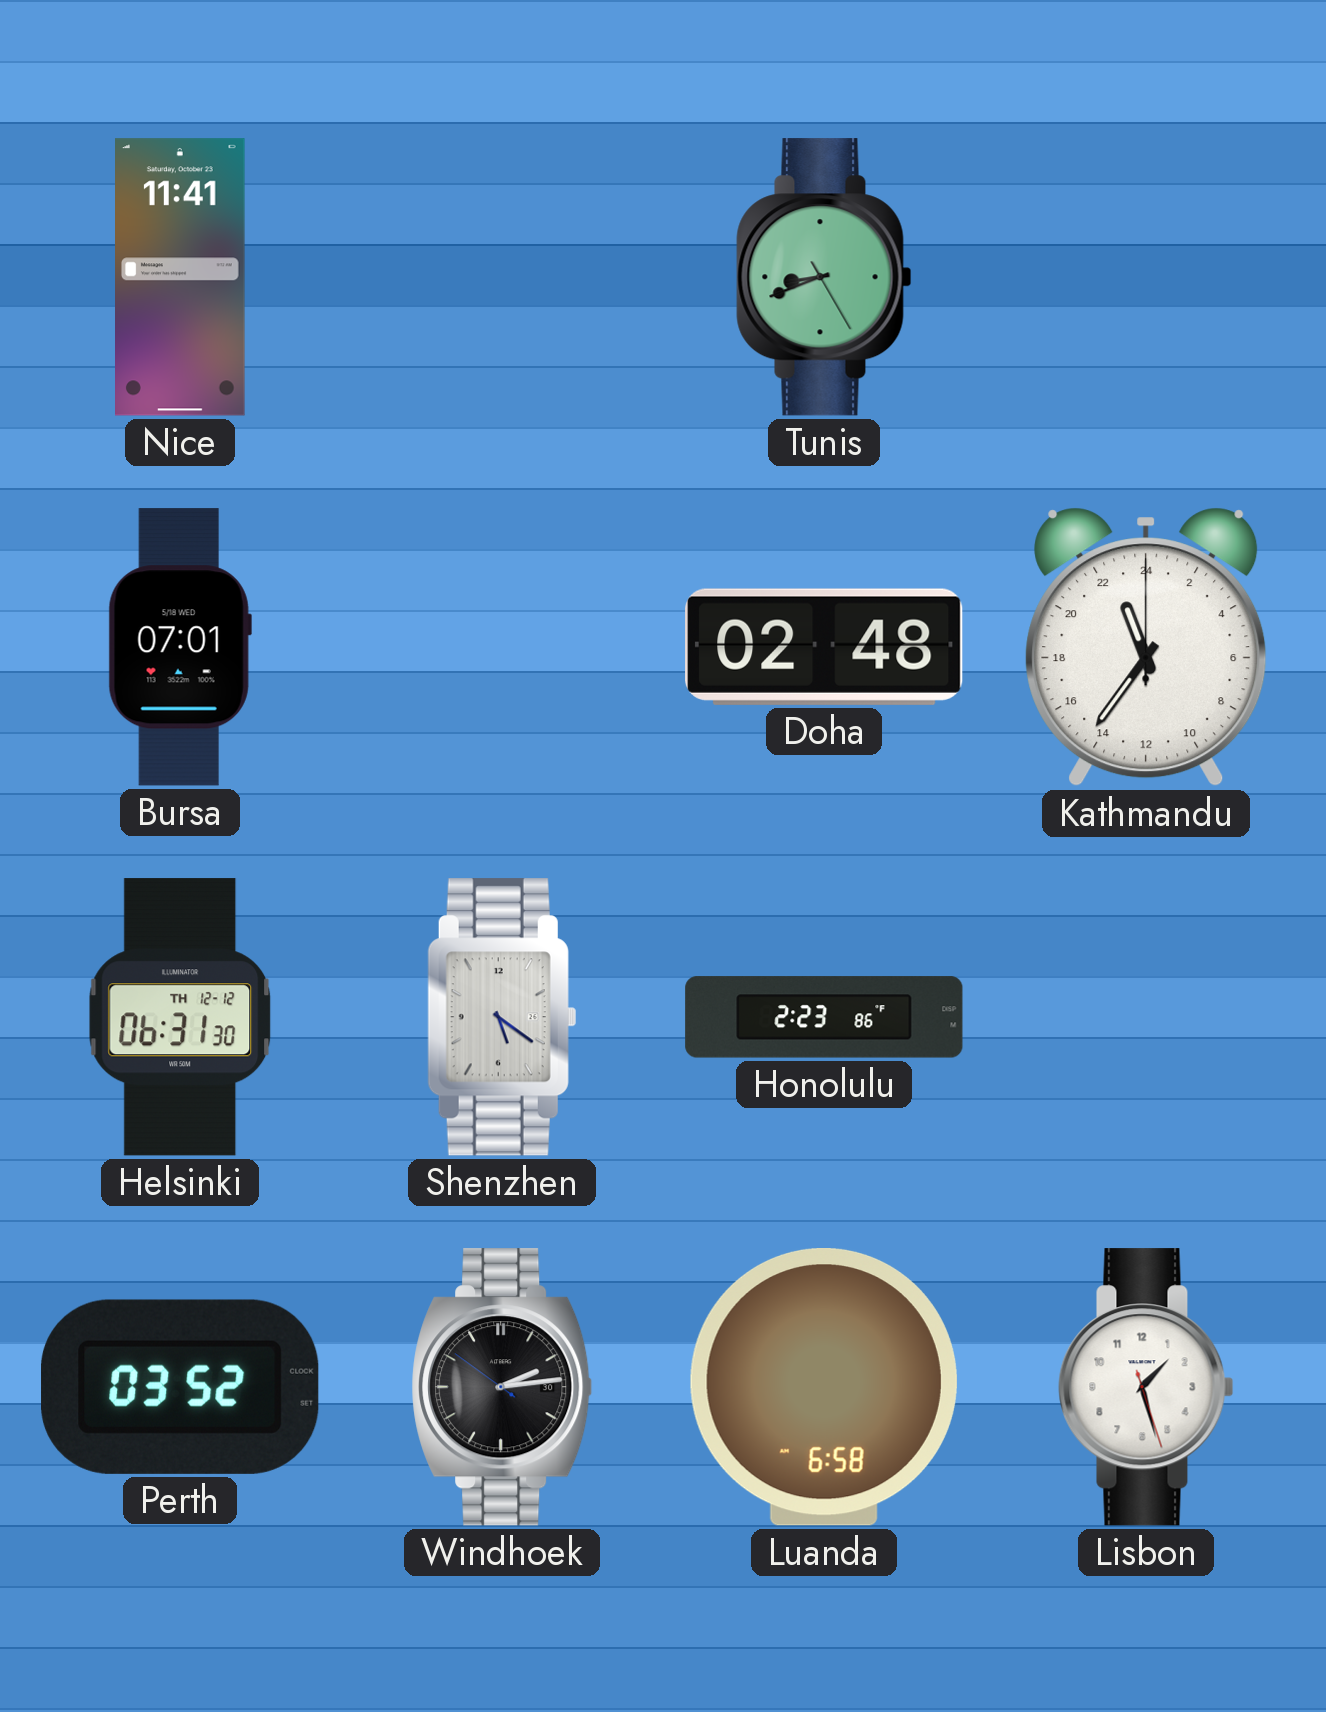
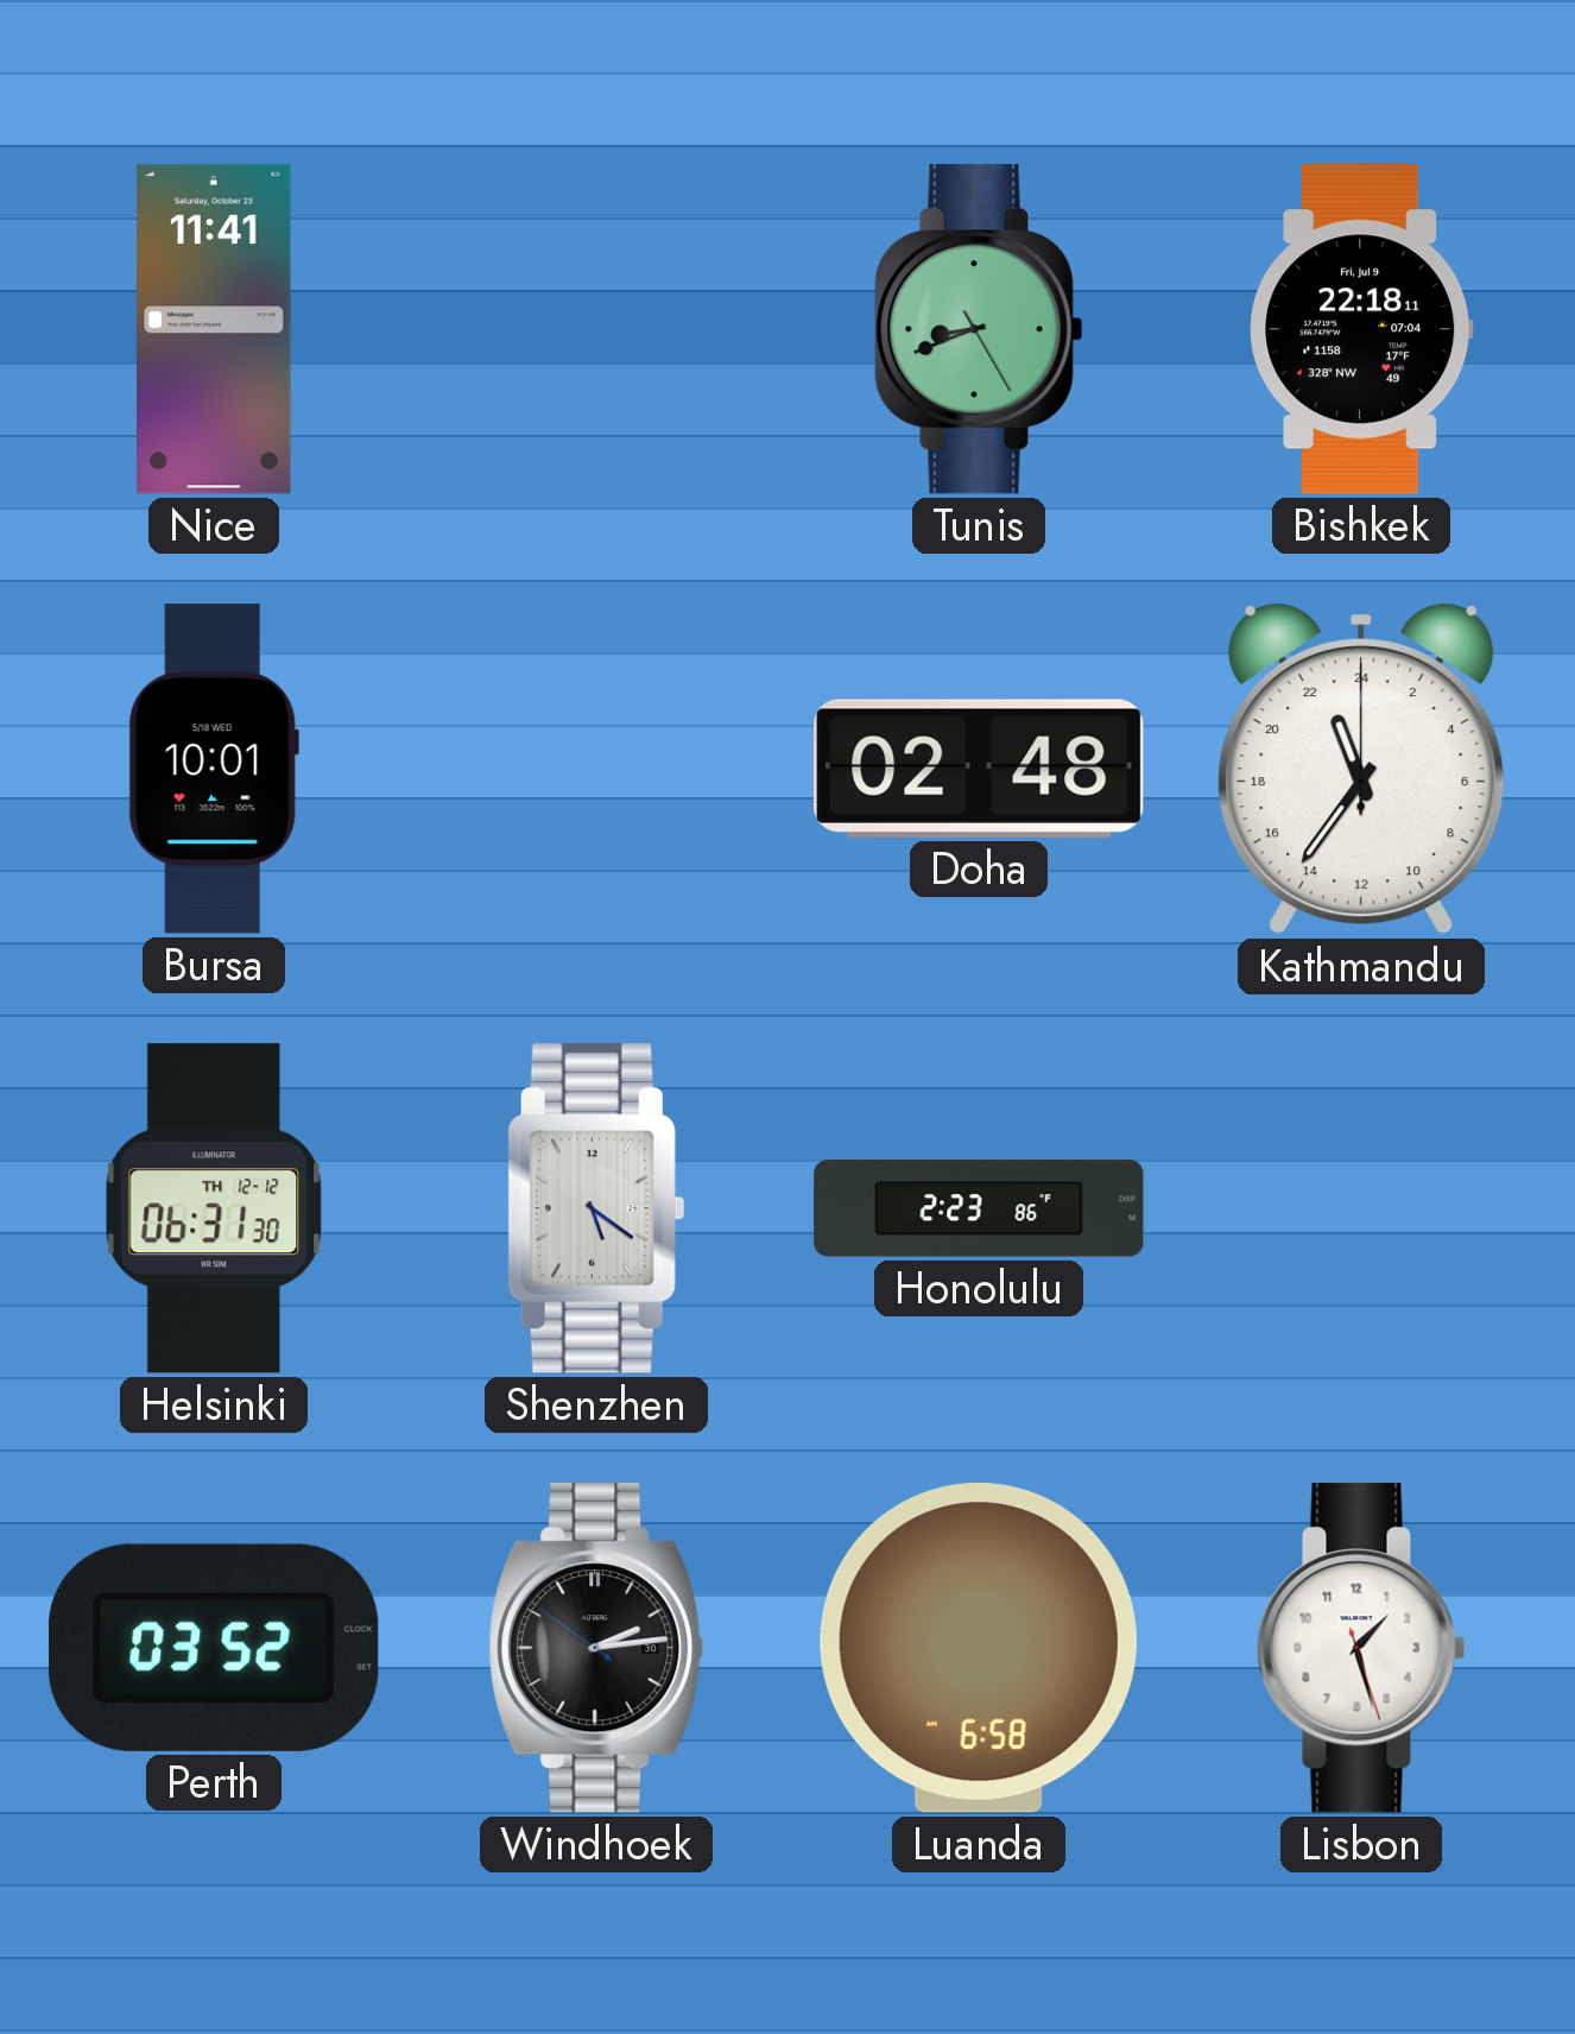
Bishkek: none -> 22:18
Bursa: 07:01 -> 10:01
